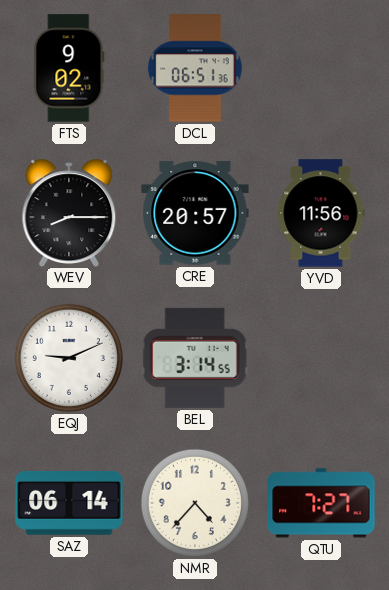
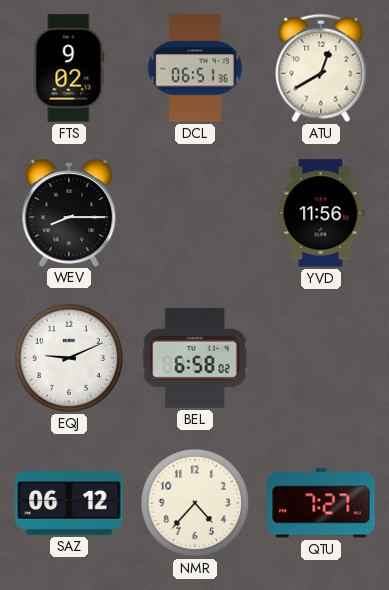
ATU: none -> 12:40
CRE: 20:57 -> none
BEL: 3:14 -> 6:58
SAZ: 06:14 -> 06:12
